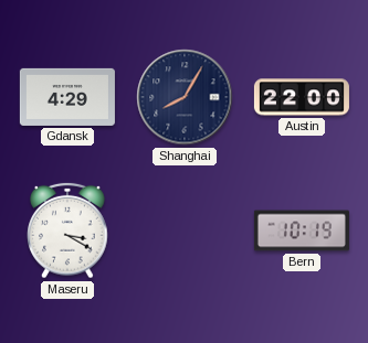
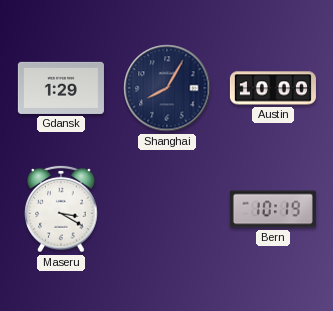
Gdansk: 4:29 -> 1:29
Austin: 22:00 -> 10:00
